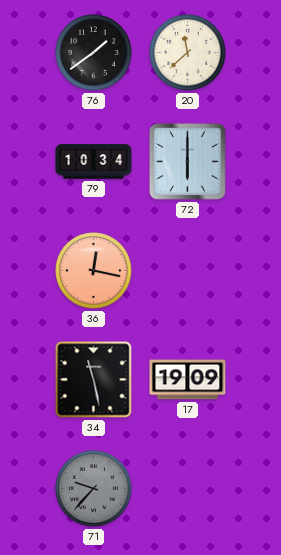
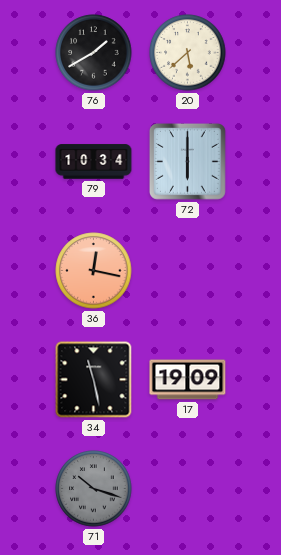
76: 1:39 -> 1:40
20: 11:38 -> 5:38
71: 9:37 -> 10:18
